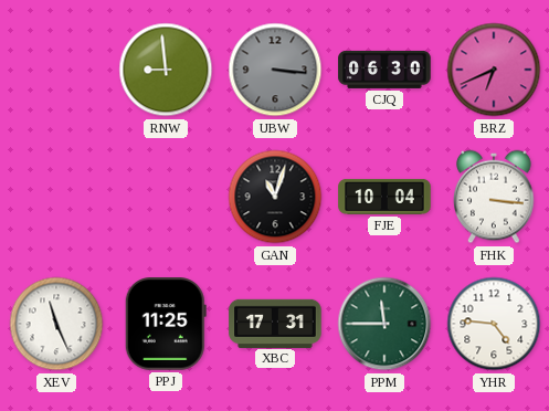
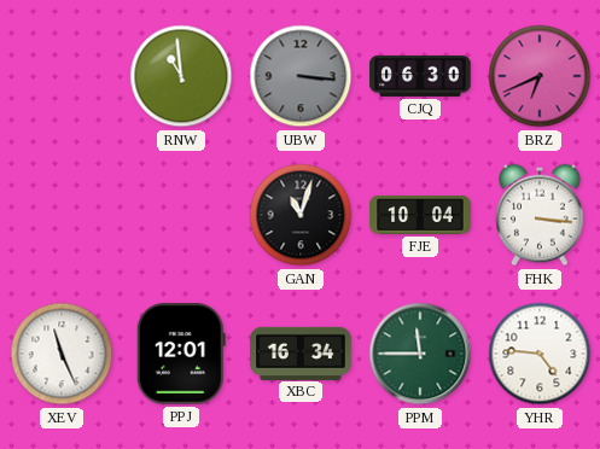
RNW: 8:59 -> 10:59
PPJ: 11:25 -> 12:01
XBC: 17:31 -> 16:34
